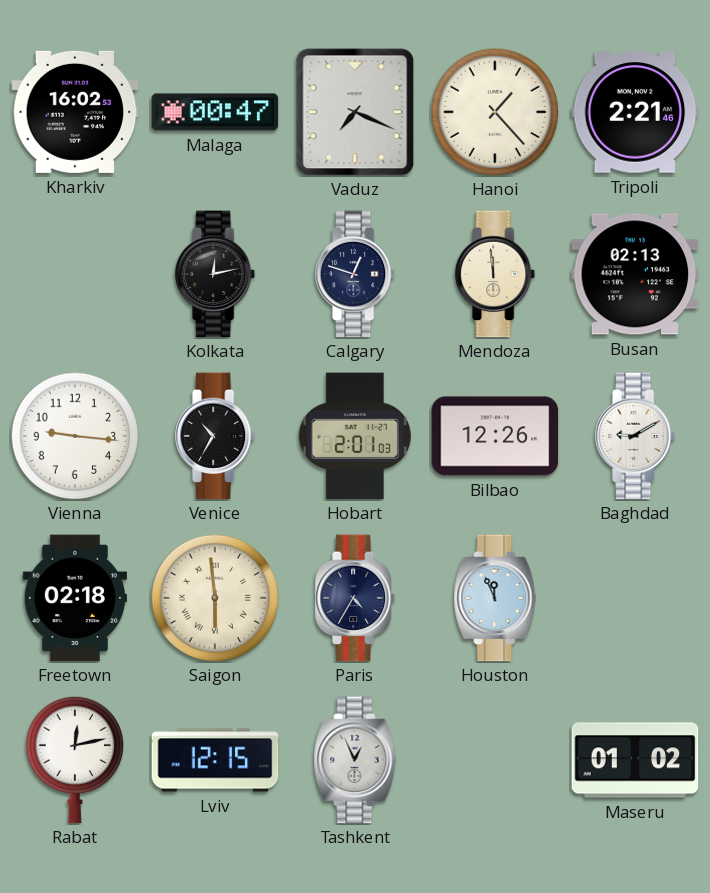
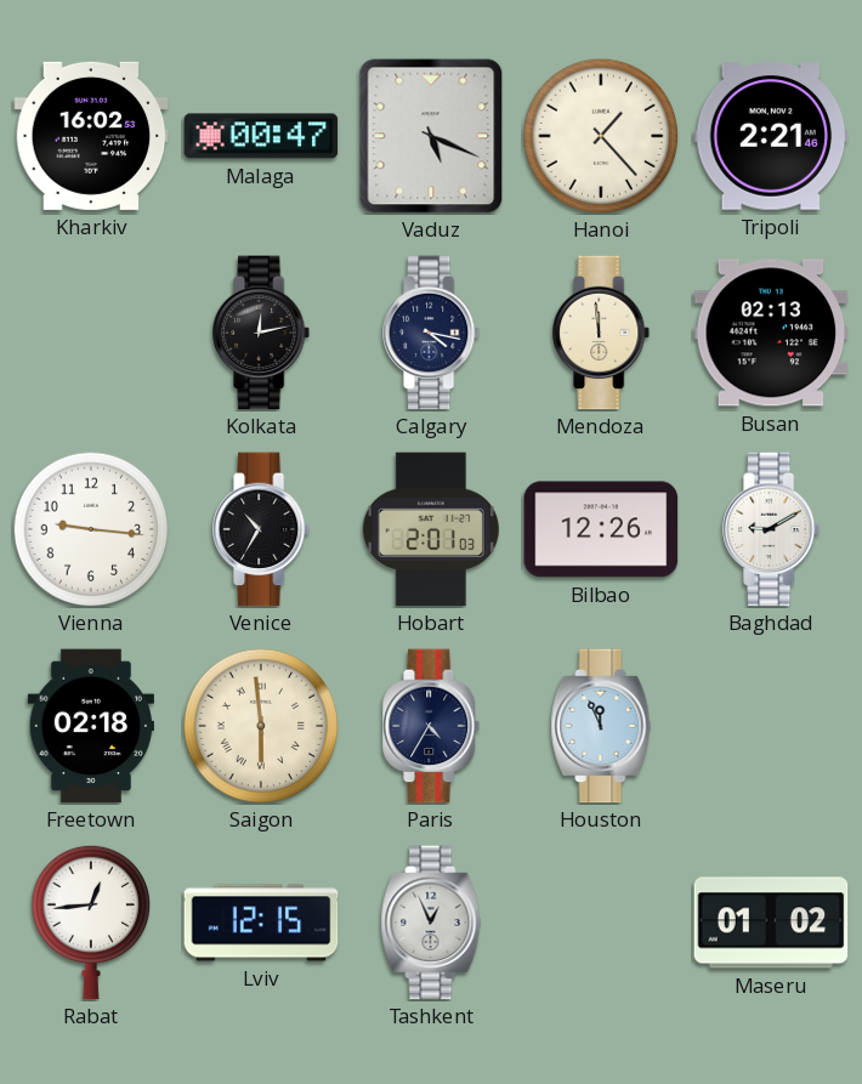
Vaduz: 7:19 -> 5:19
Calgary: 12:48 -> 4:17
Rabat: 12:13 -> 12:44
